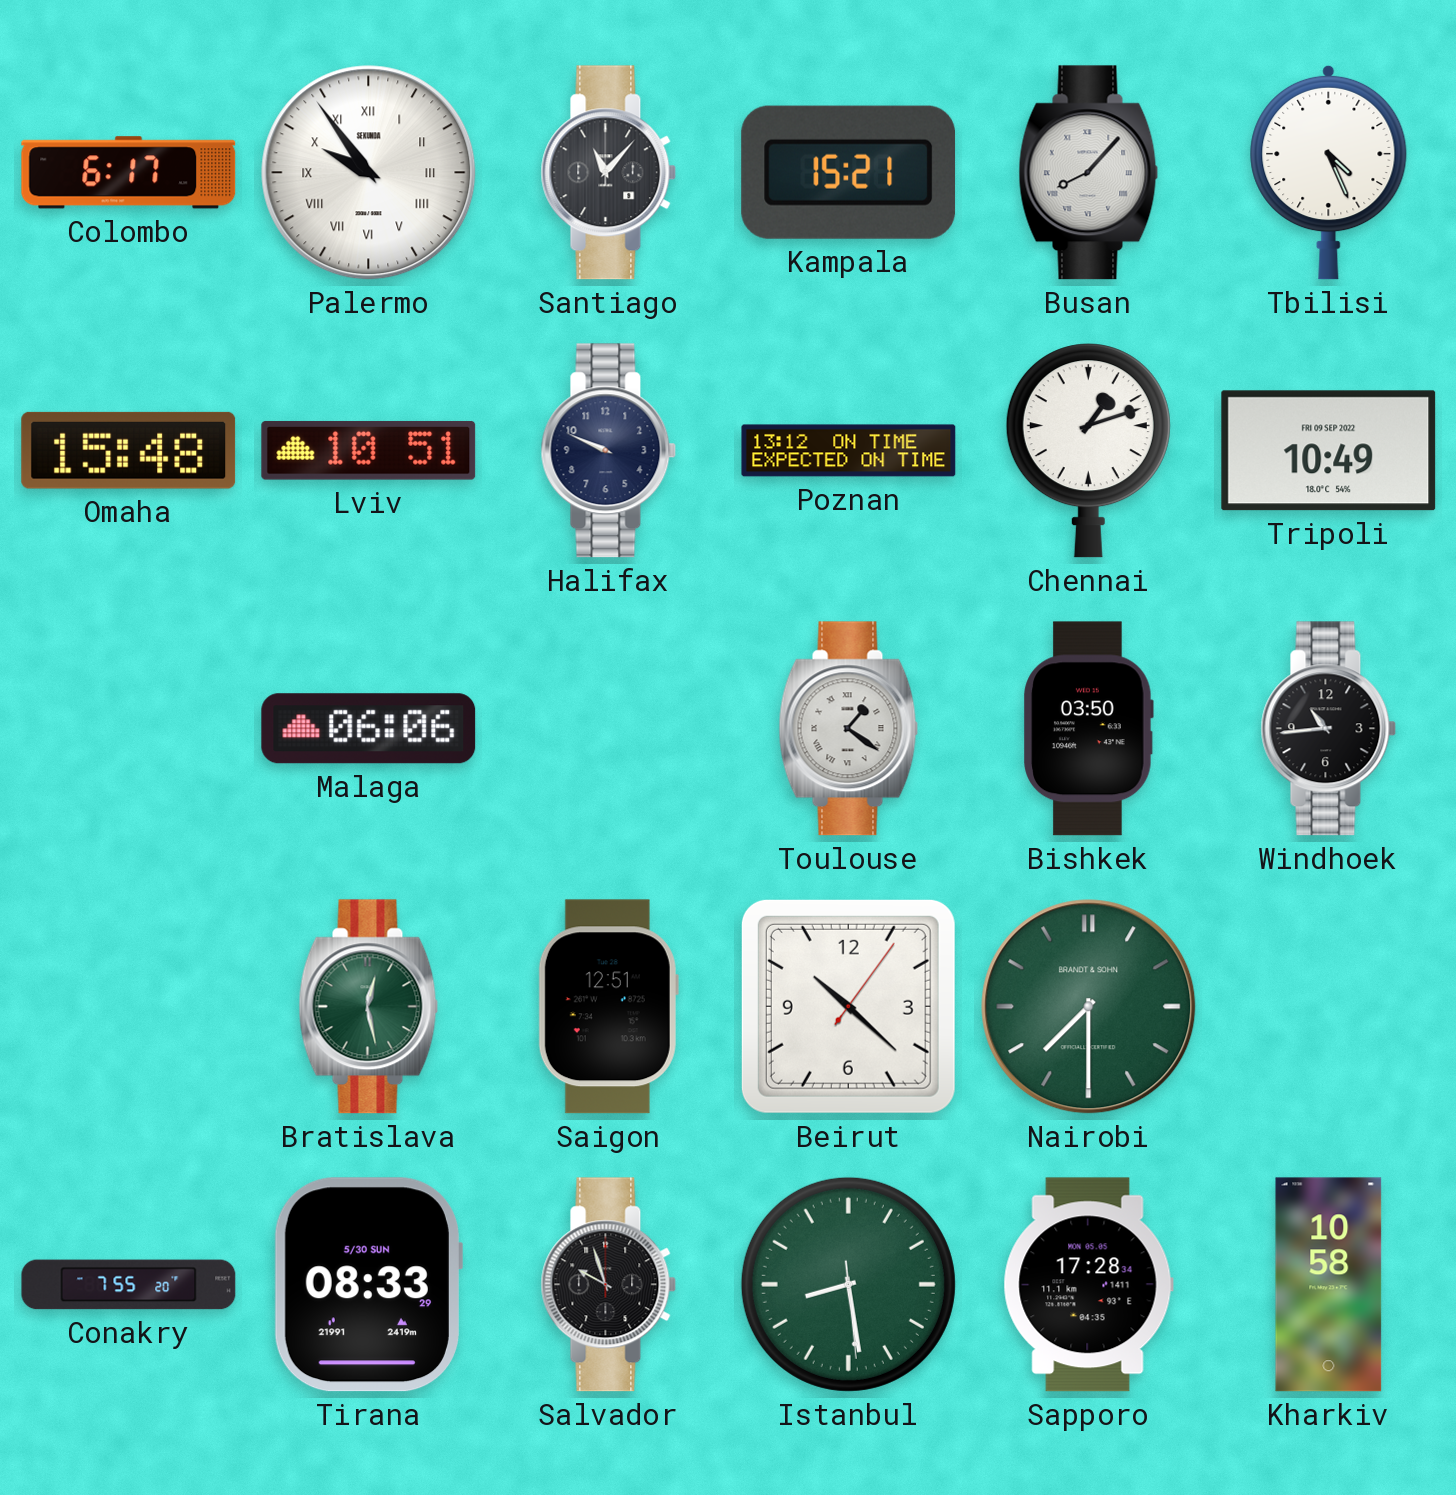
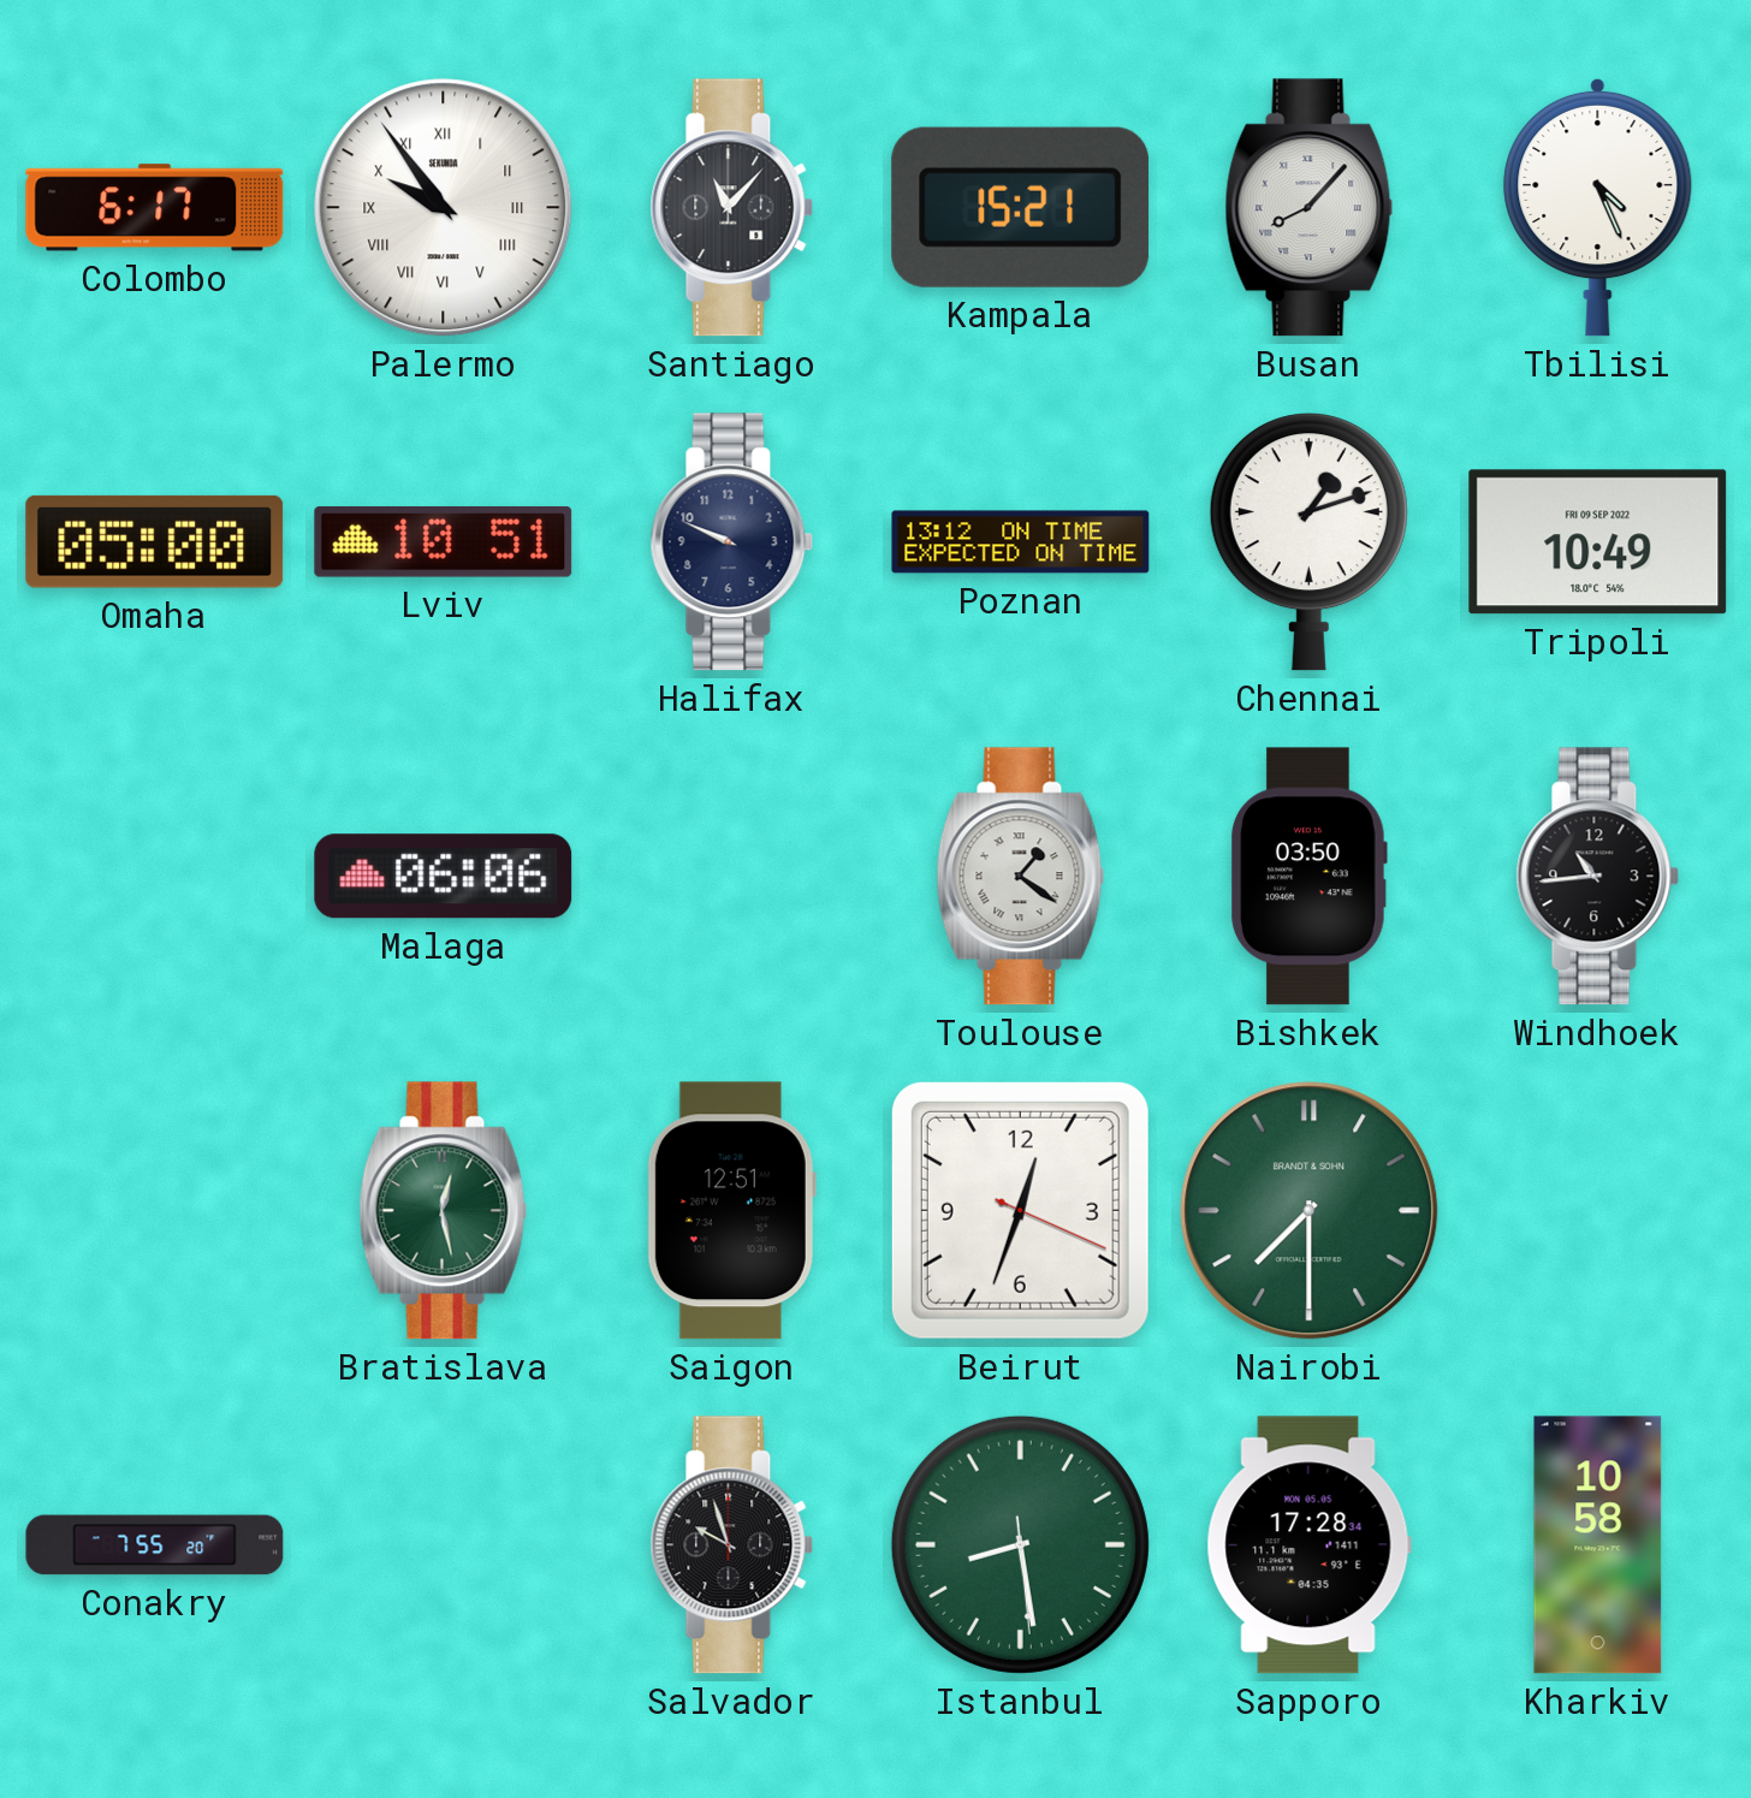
Omaha: 15:48 -> 05:00
Beirut: 10:22 -> 12:33
Tirana: 08:33 -> none
